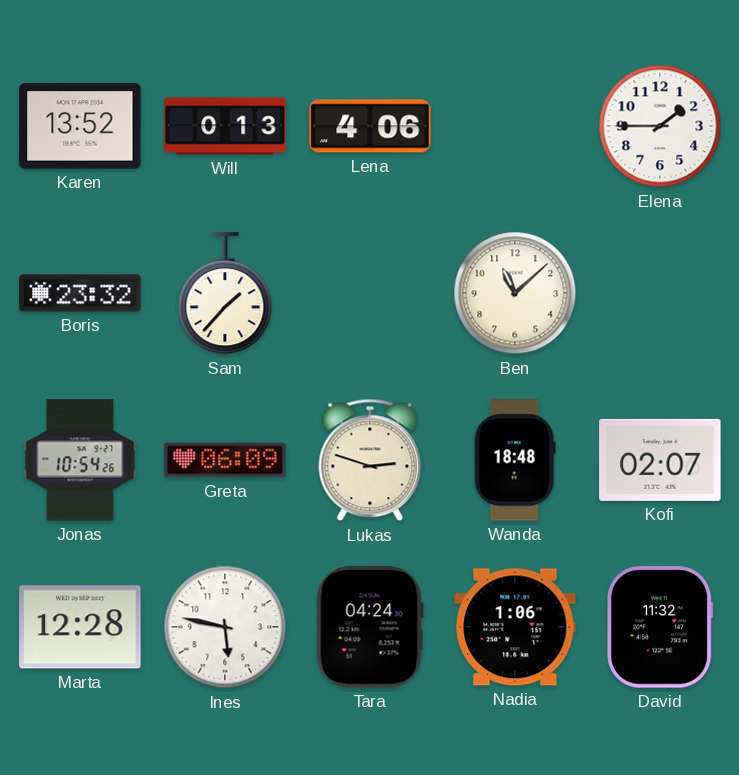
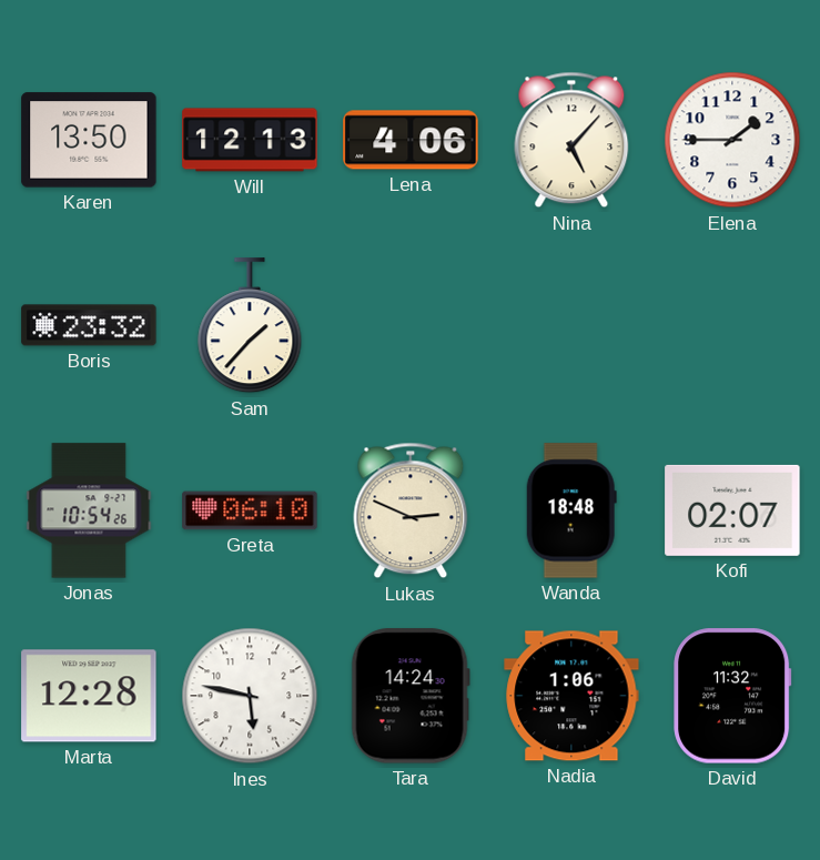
Karen: 13:52 -> 13:50
Will: 0:13 -> 12:13
Nina: none -> 5:07
Ben: 11:08 -> none
Greta: 06:09 -> 06:10
Lukas: 2:48 -> 2:49
Tara: 04:24 -> 14:24
